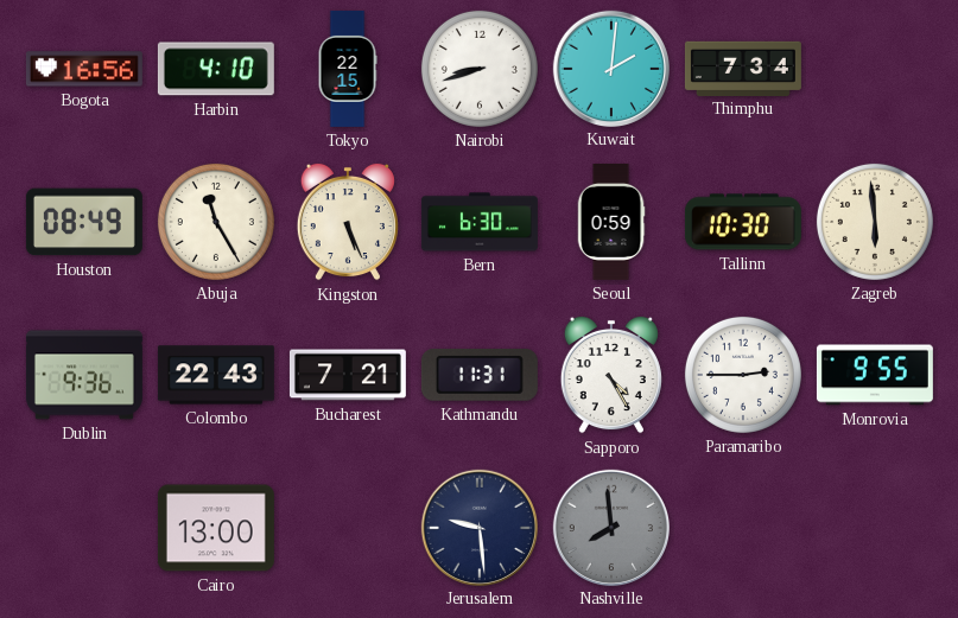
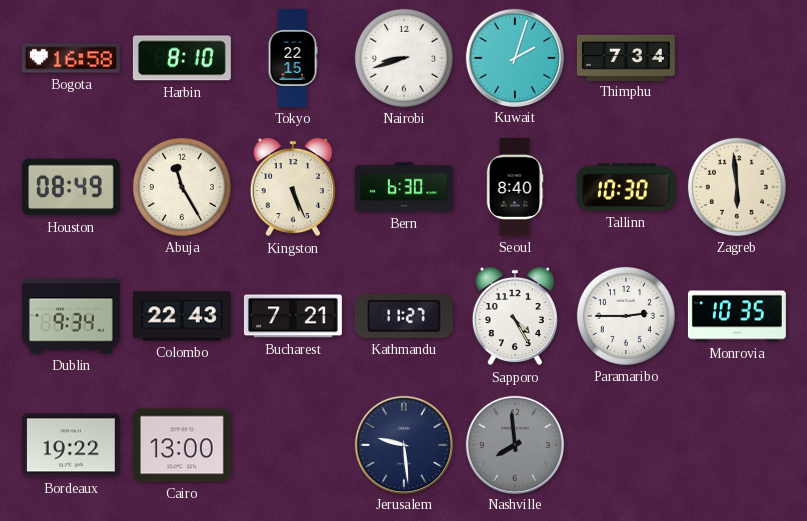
Bogota: 16:56 -> 16:58
Harbin: 4:10 -> 8:10
Kuwait: 2:01 -> 2:03
Seoul: 0:59 -> 8:40
Dublin: 9:36 -> 9:34
Kathmandu: 11:31 -> 11:27
Monrovia: 9:55 -> 10:35
Bordeaux: none -> 19:22
